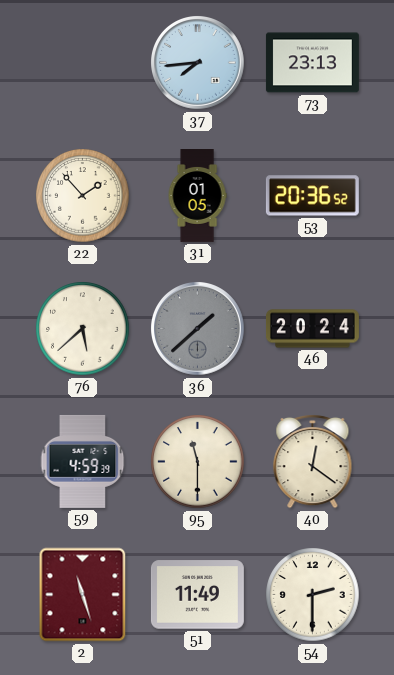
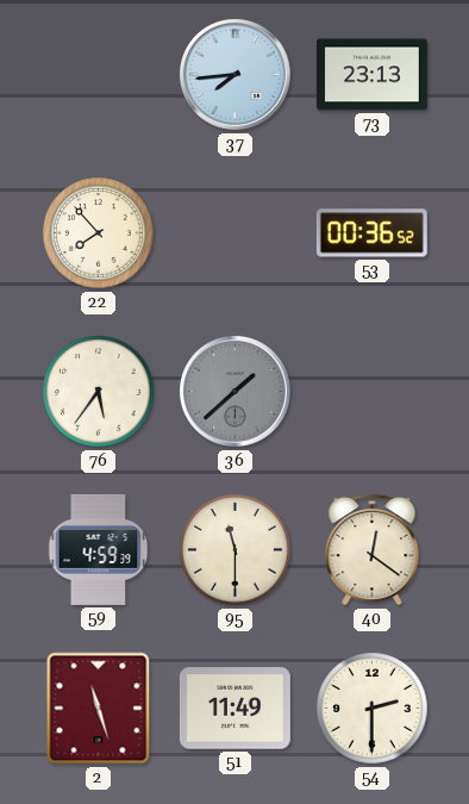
22: 1:53 -> 7:53
31: 01:05 -> none
53: 20:36 -> 00:36
76: 5:38 -> 5:36
46: 20:24 -> none
